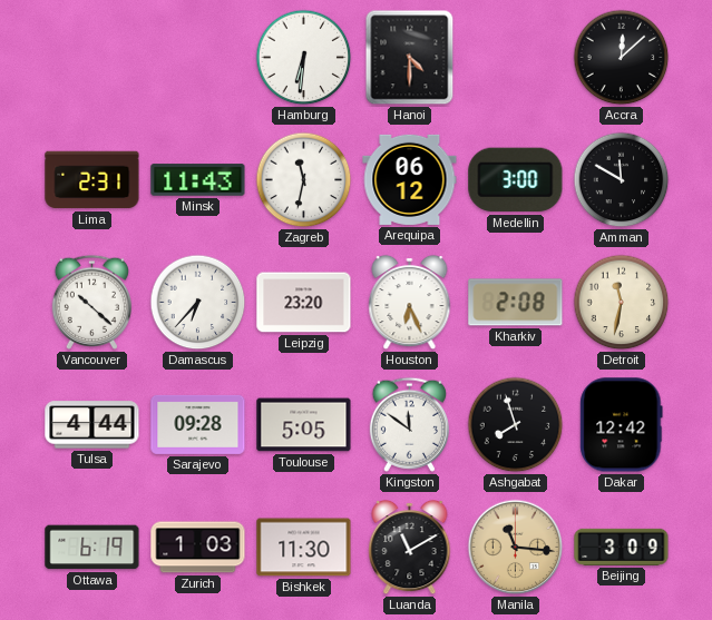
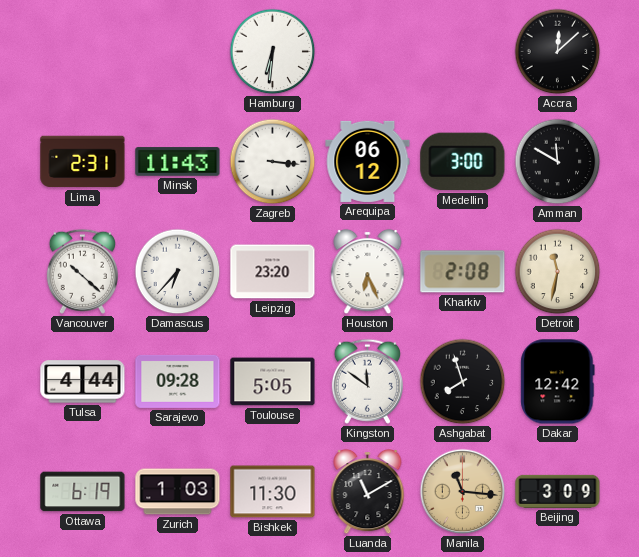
Hanoi: 4:30 -> none
Zagreb: 11:32 -> 3:16
